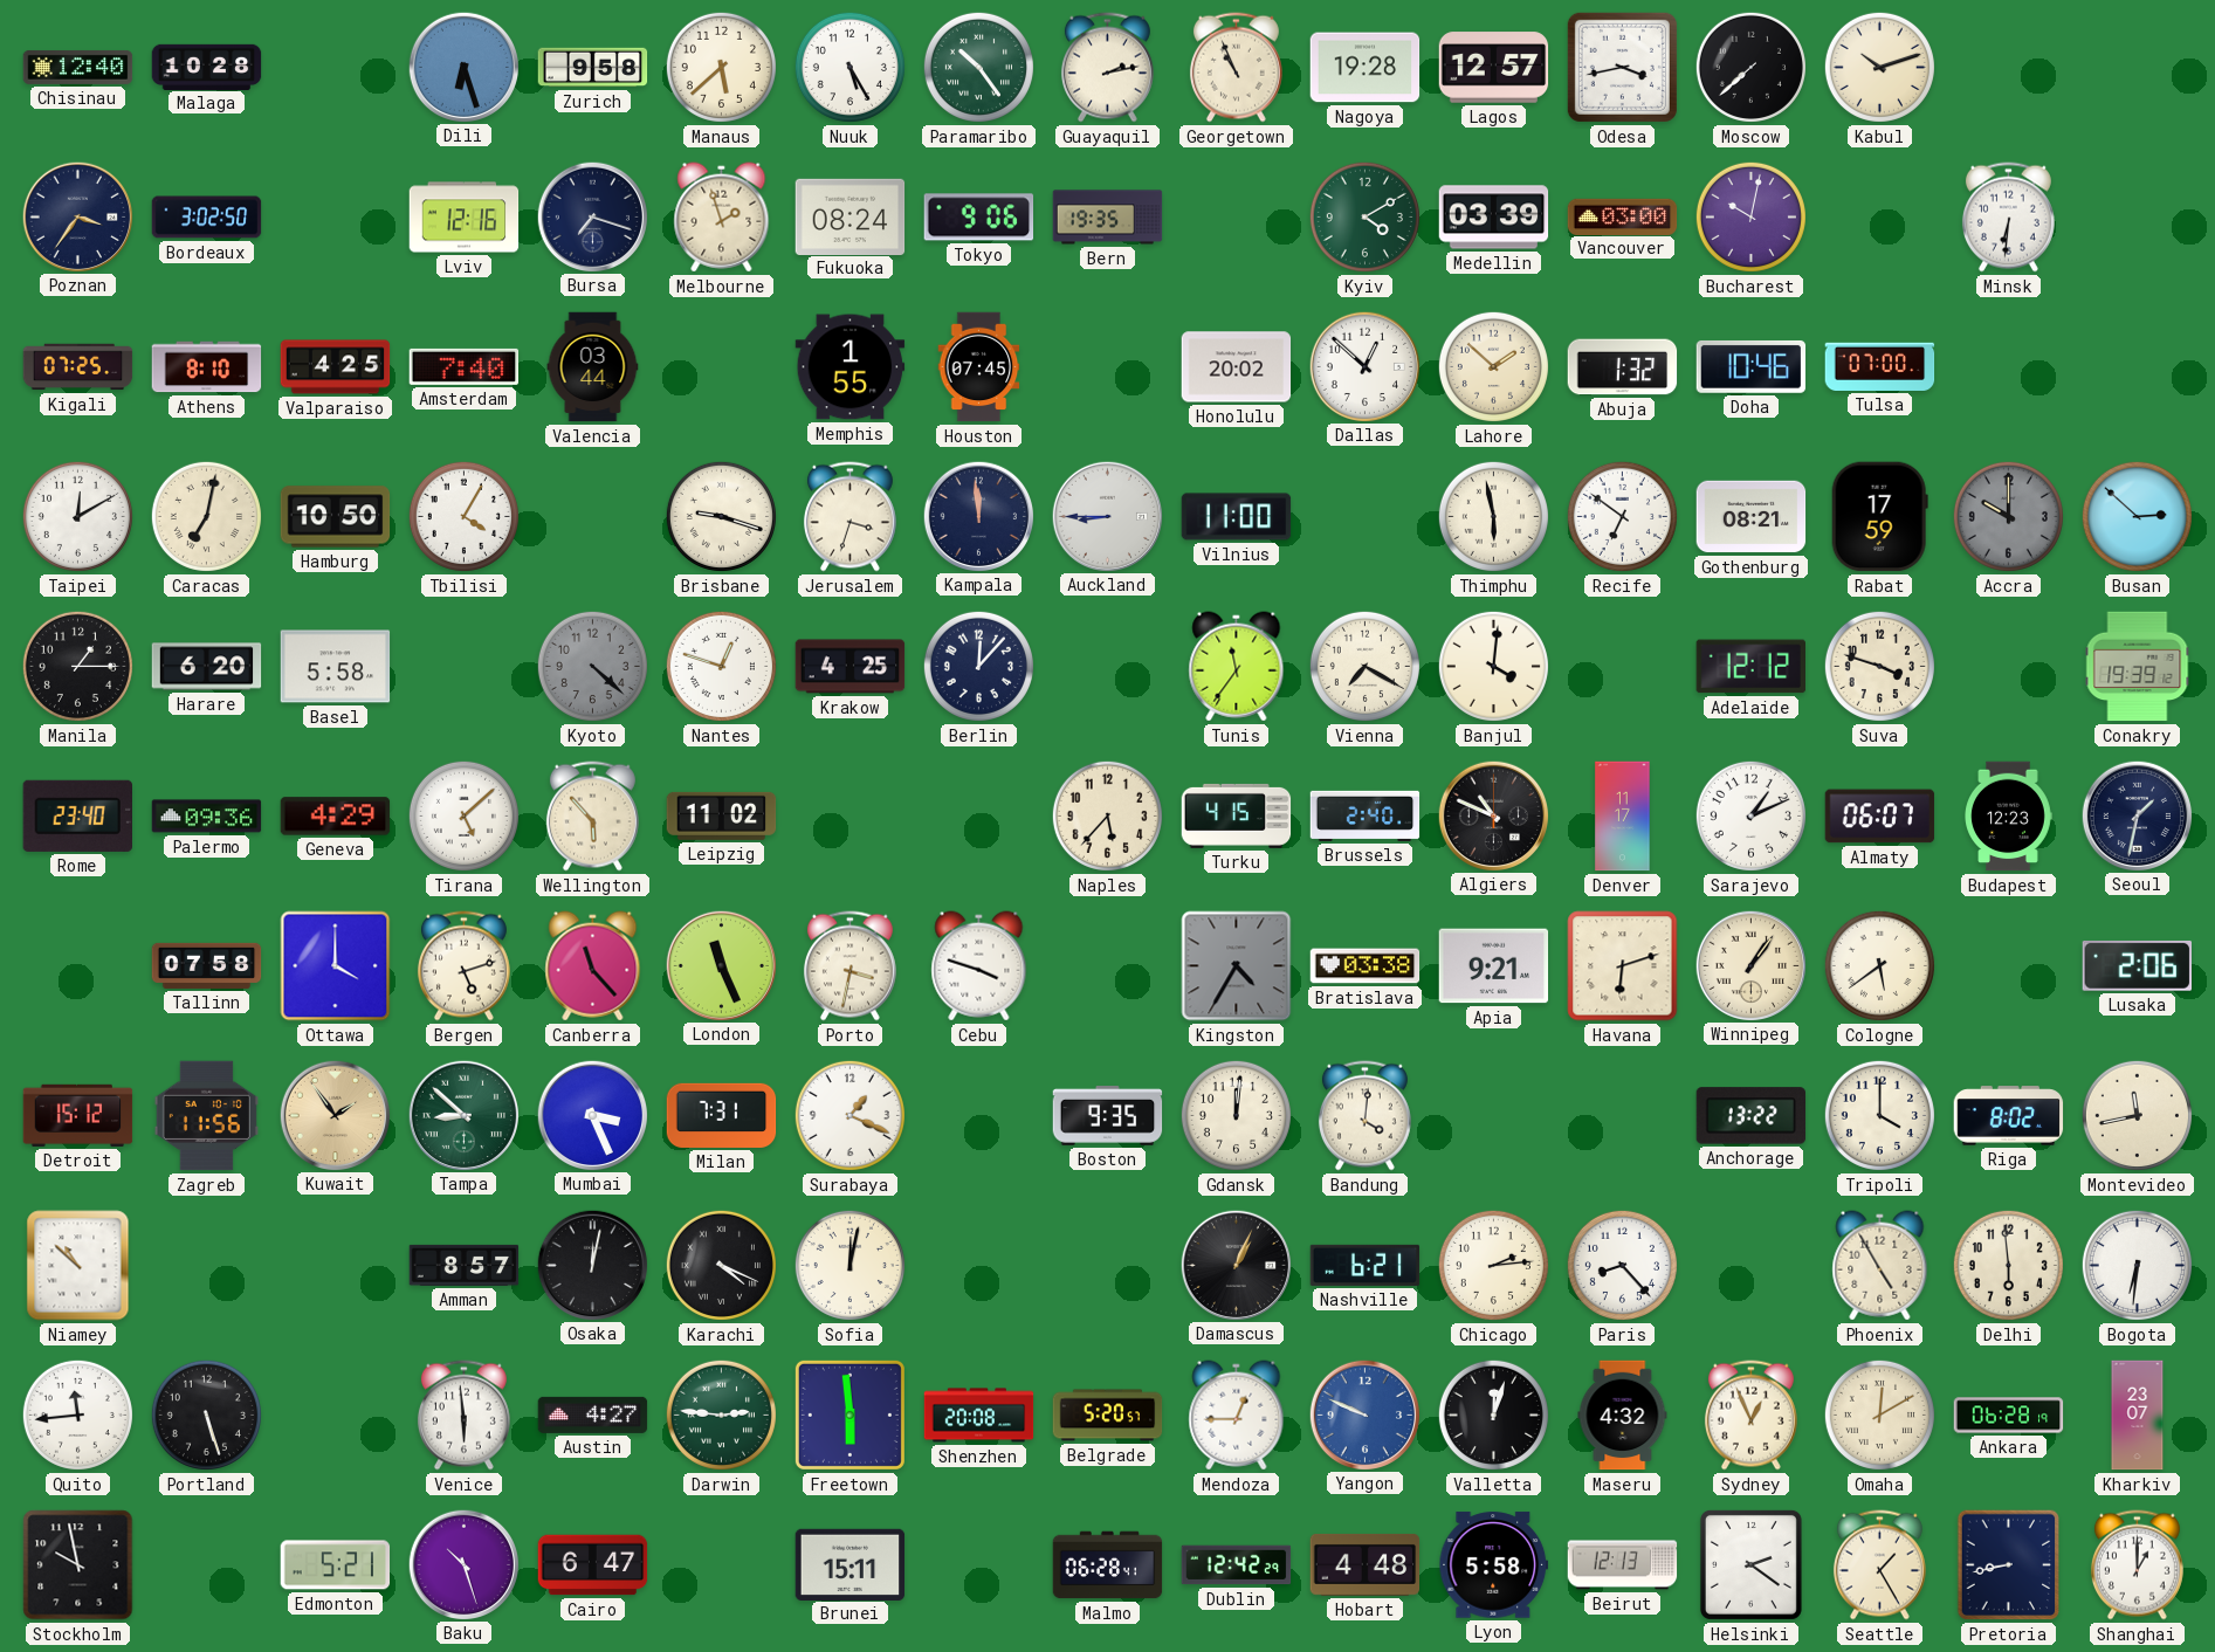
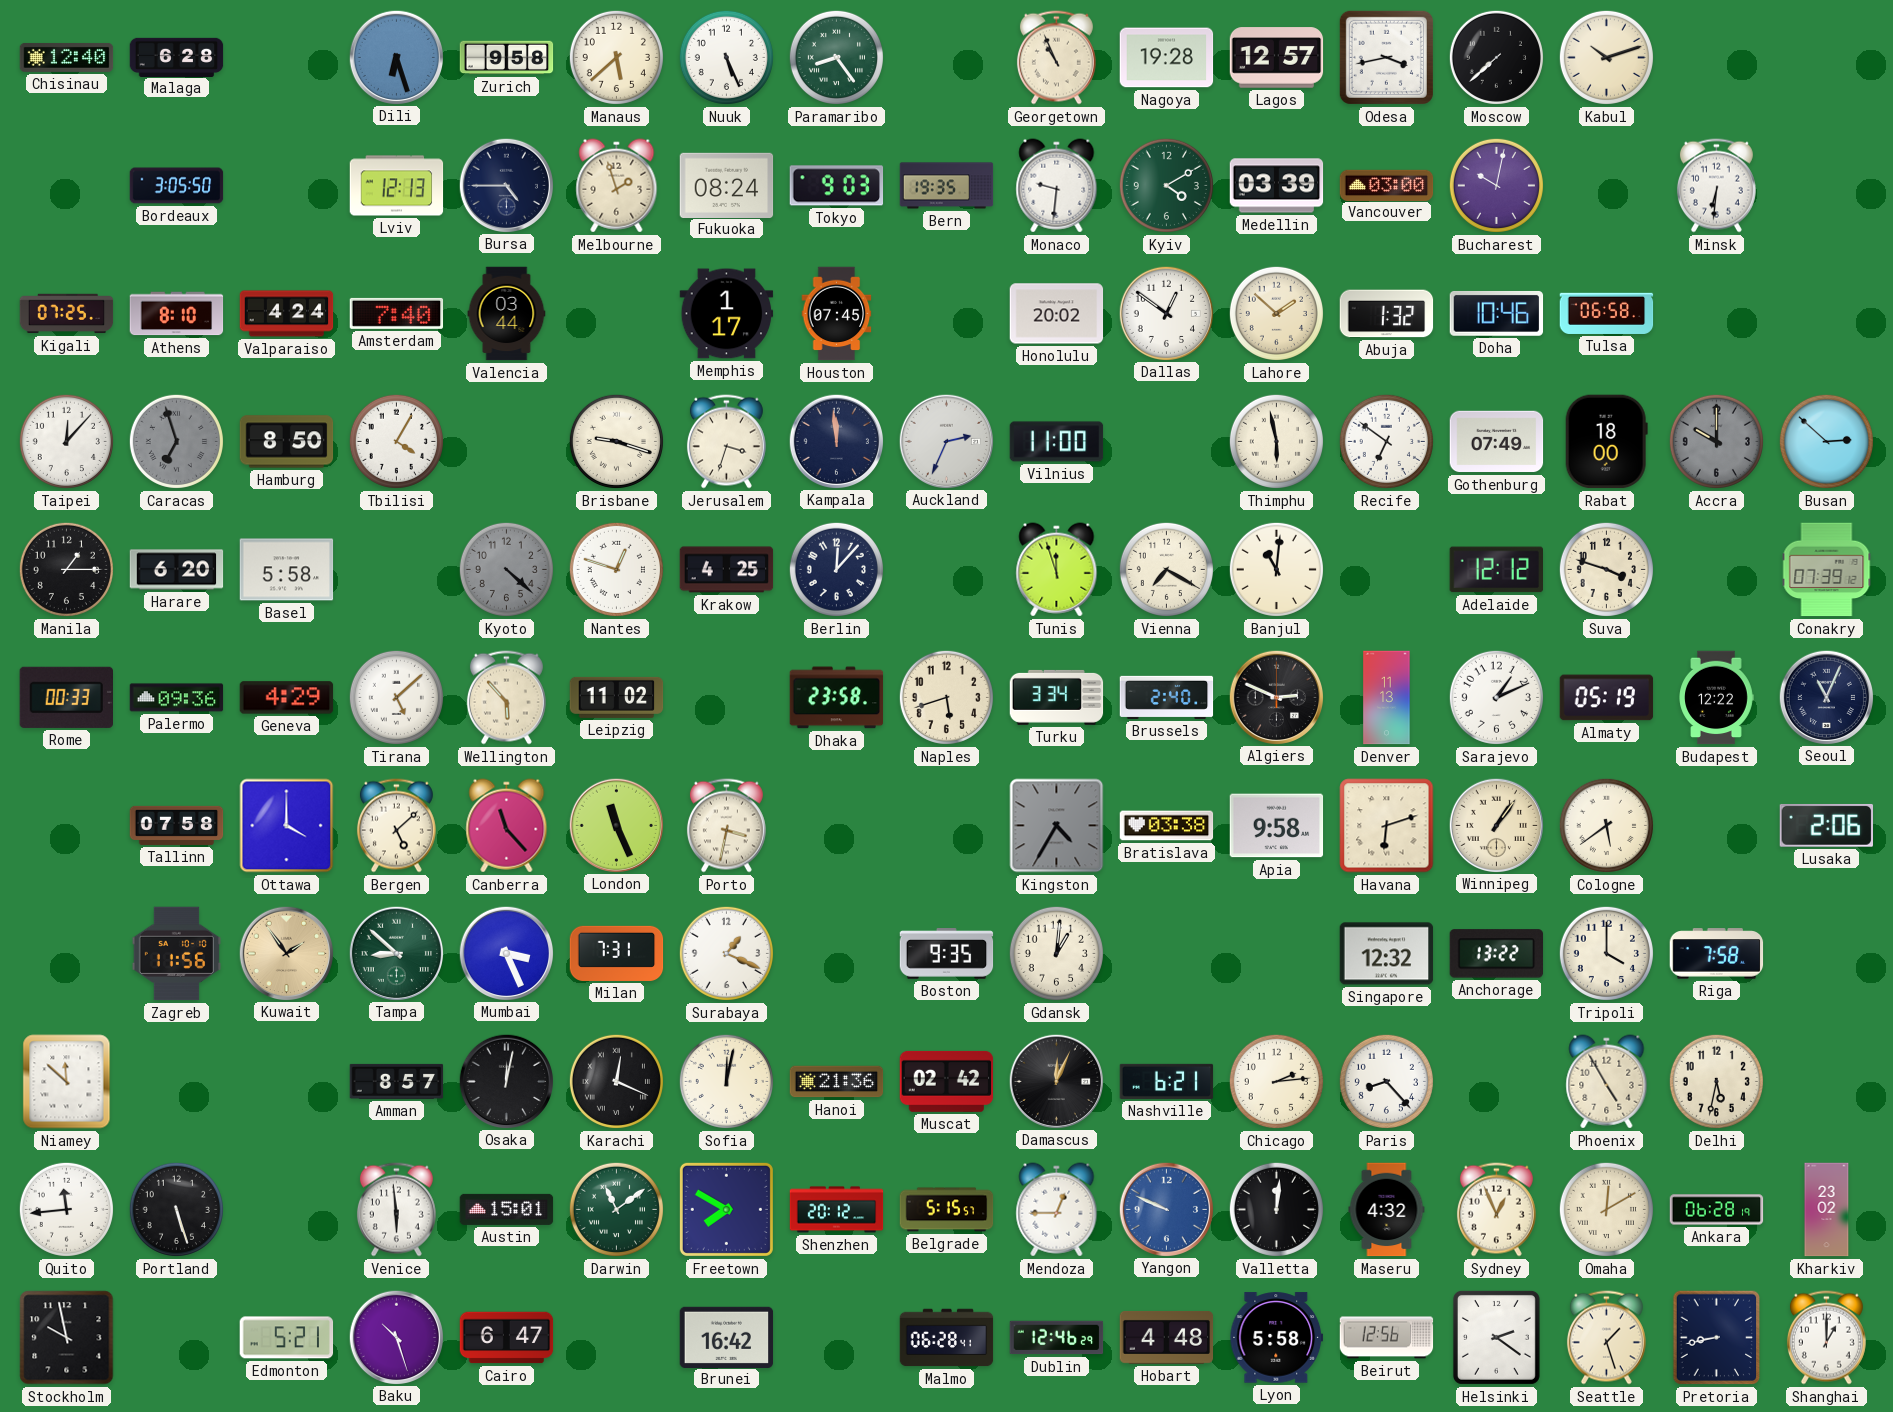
Malaga: 10:28 -> 6:28
Nuuk: 5:25 -> 5:26
Paramaribo: 10:24 -> 8:24
Guayaquil: 2:13 -> none
Poznan: 3:36 -> none
Bordeaux: 3:02 -> 3:05
Lviv: 12:16 -> 12:13
Bursa: 7:18 -> 4:45
Tokyo: 9:06 -> 9:03
Monaco: none -> 9:31
Valparaiso: 4:25 -> 4:24
Memphis: 1:55 -> 1:17
Dallas: 12:52 -> 12:51
Tulsa: 07:00 -> 06:58
Taipei: 12:10 -> 12:07
Caracas: 7:02 -> 6:57
Caracas dial: cream -> grey
Hamburg: 10:50 -> 8:50
Auckland: 8:45 -> 2:34
Gothenburg: 08:21 -> 07:49
Rabat: 17:59 -> 18:00
Tunis: 11:36 -> 11:57
Banjul: 4:01 -> 11:01
Conakry: 19:39 -> 07:39
Rome: 23:40 -> 00:33
Dhaka: none -> 23:58
Naples: 5:37 -> 5:42
Turku: 4:15 -> 3:34
Algiers: 10:49 -> 2:49
Denver: 11:17 -> 11:13
Almaty: 06:07 -> 05:19
Budapest: 12:23 -> 12:22
Seoul: 1:32 -> 11:04
Bergen: 5:12 -> 5:08
Cebu: 3:48 -> none
Apia: 9:21 -> 9:58
Detroit: 15:12 -> none
Gdansk: 12:01 -> 1:01
Bandung: 4:01 -> none
Singapore: none -> 12:32
Riga: 8:02 -> 7:58
Montevideo: 11:43 -> none
Niamey: 10:52 -> 11:52
Karachi: 4:19 -> 12:19
Hanoi: none -> 21:36
Muscat: none -> 02:42
Damascus: 1:04 -> 12:04
Delhi: 5:59 -> 5:32
Bogota: 6:31 -> none
Austin: 4:27 -> 15:01
Darwin: 2:46 -> 11:09
Freetown: 5:59 -> 7:50
Shenzhen: 20:08 -> 20:12
Belgrade: 5:20 -> 5:15
Valletta: 12:03 -> 12:01
Kharkiv: 23:07 -> 23:02
Brunei: 15:11 -> 16:42
Dublin: 12:42 -> 12:46
Beirut: 12:13 -> 12:56
Seattle: 1:25 -> 1:27
